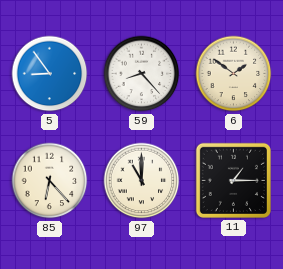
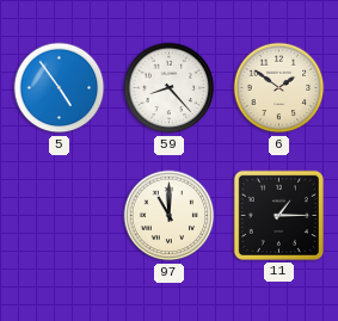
5: 8:54 -> 4:54
85: 6:23 -> none
